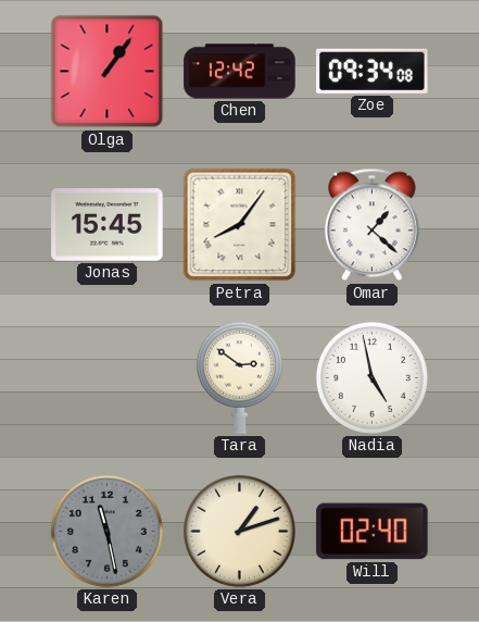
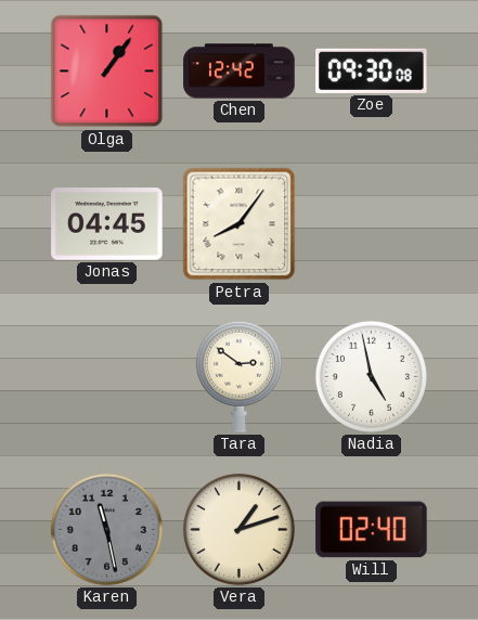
Zoe: 09:34 -> 09:30
Jonas: 15:45 -> 04:45
Omar: 1:22 -> none
